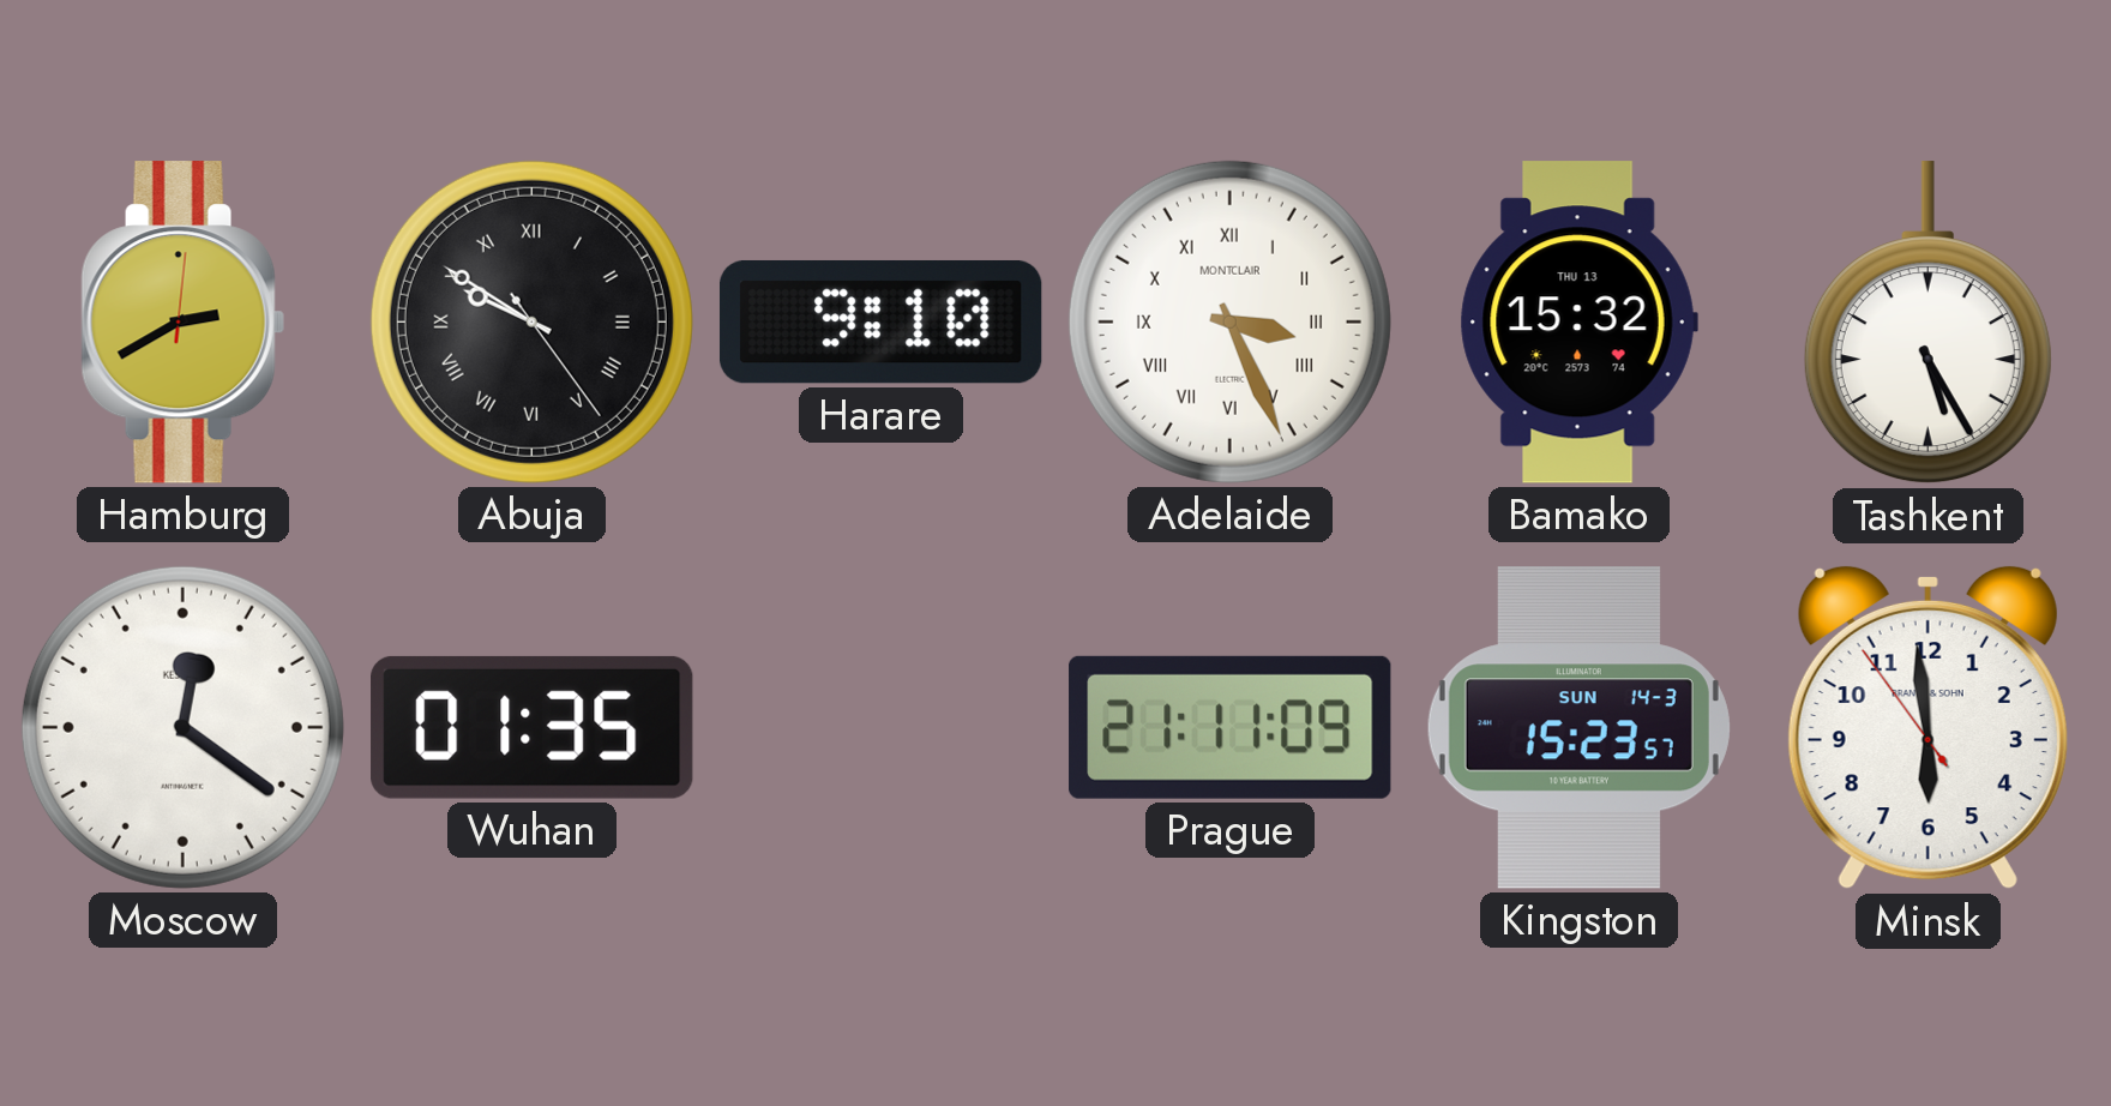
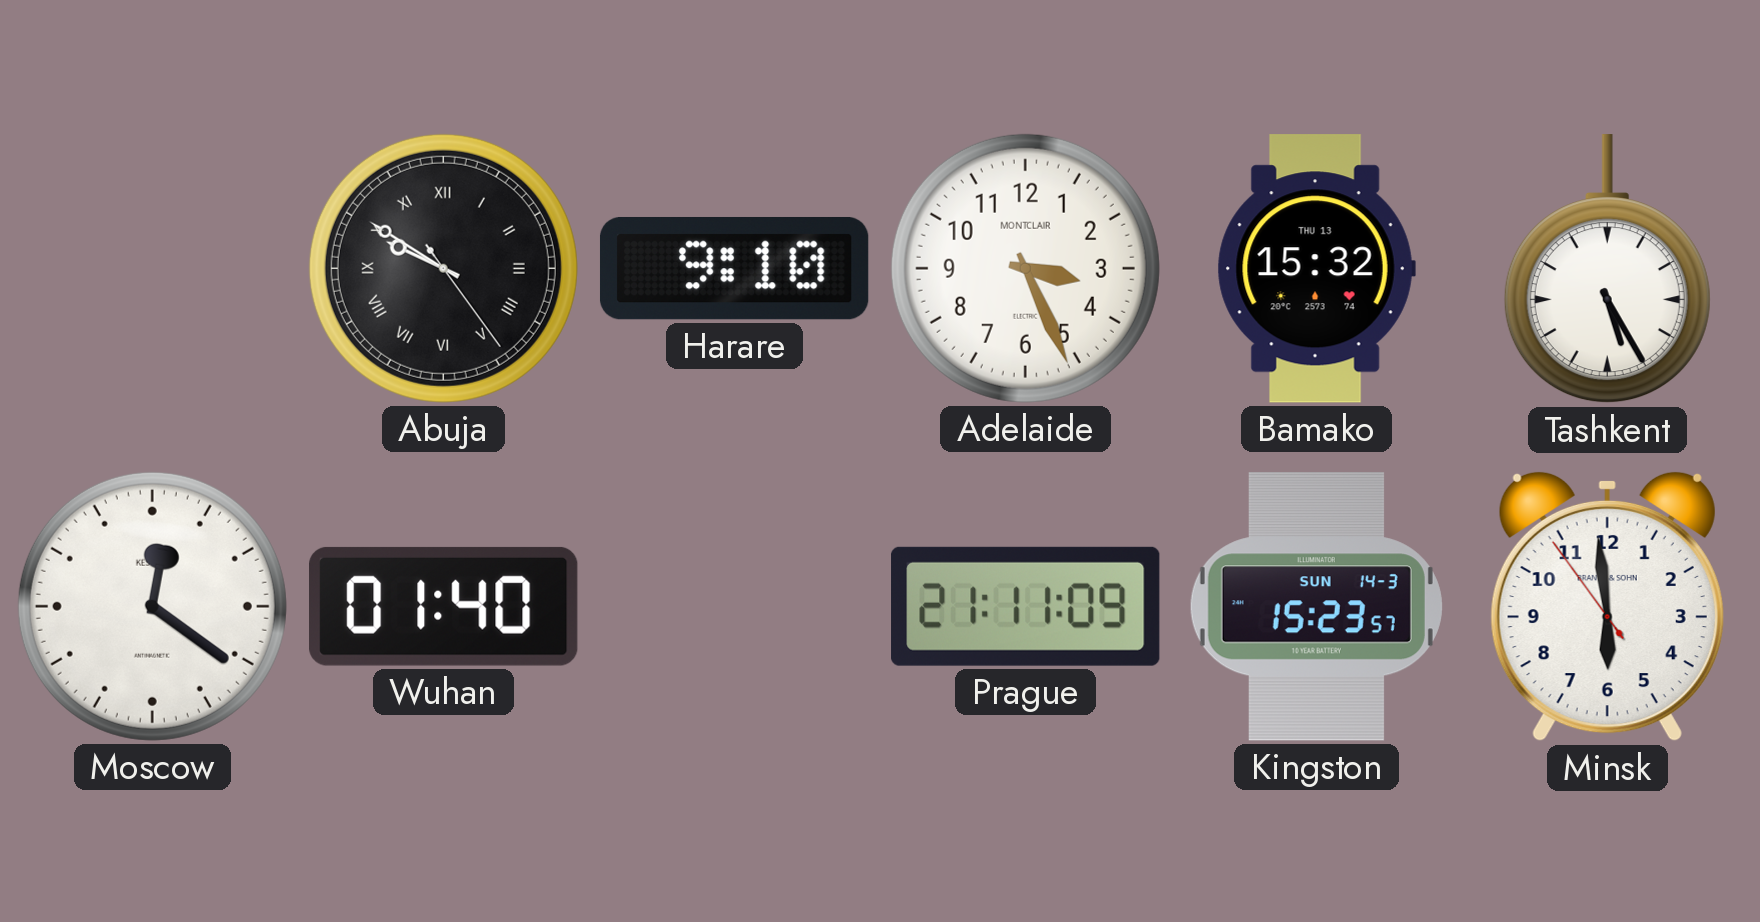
Hamburg: 2:40 -> none
Adelaide numerals: Roman -> Arabic
Wuhan: 01:35 -> 01:40
